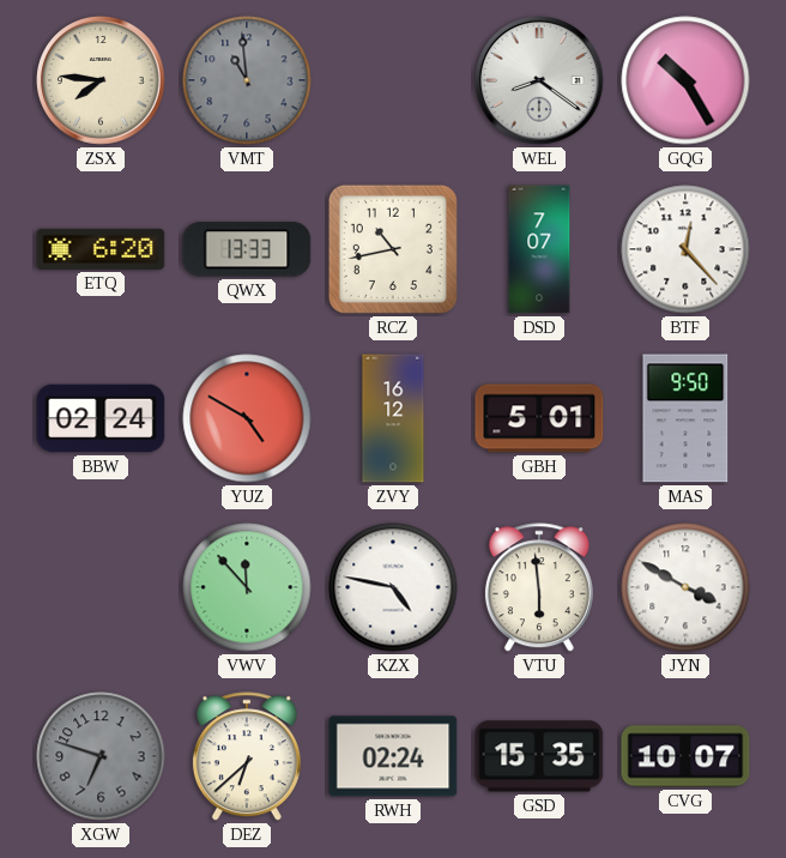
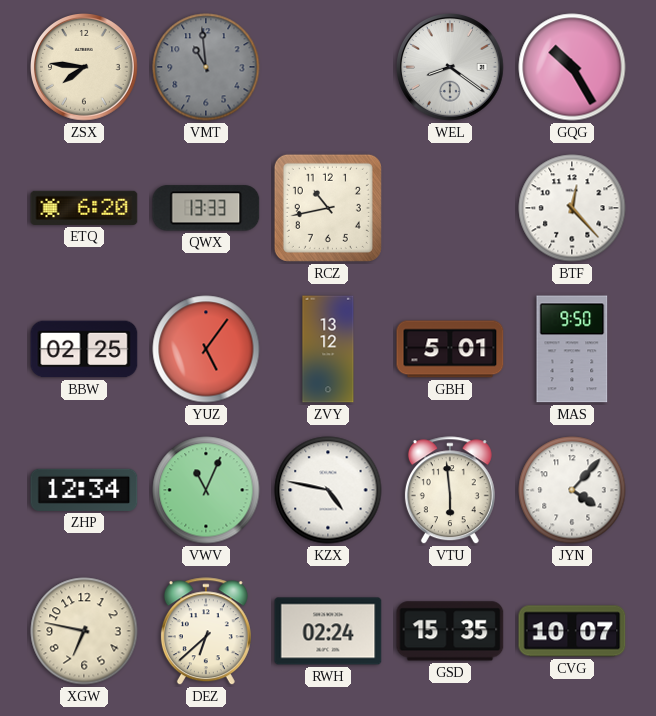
DSD: 7:07 -> none
BBW: 02:24 -> 02:25
YUZ: 4:50 -> 5:06
ZVY: 16:12 -> 13:12
ZHP: none -> 12:34
VWV: 11:53 -> 11:04
JYN: 3:50 -> 4:07
XGW: 6:48 -> 6:47
XGW dial: grey -> cream
